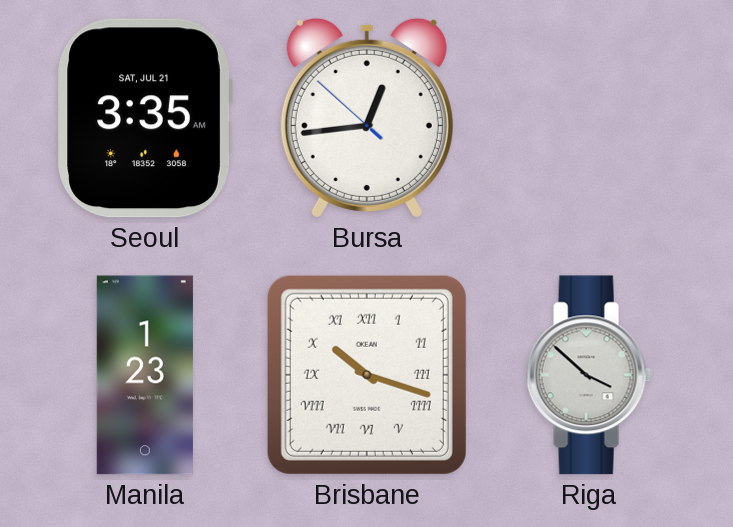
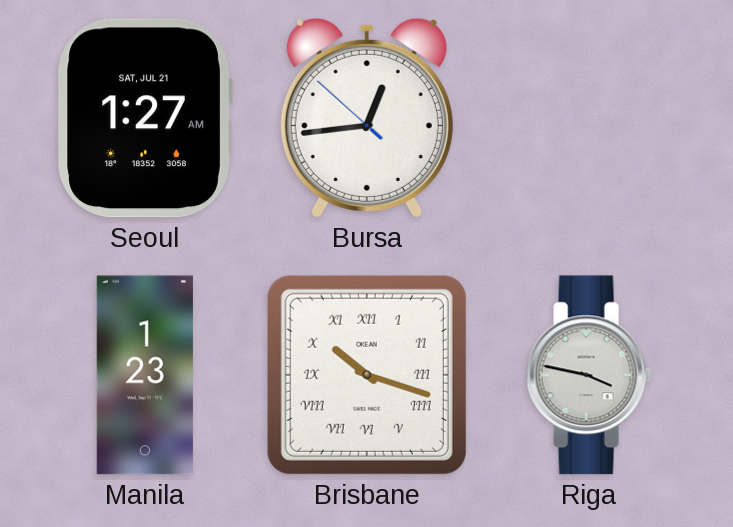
Seoul: 3:35 -> 1:27
Riga: 3:52 -> 3:47
